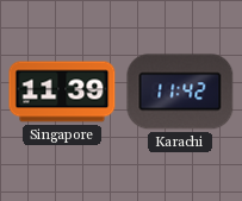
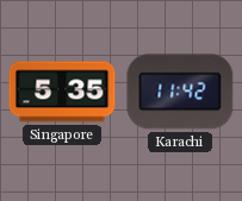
Singapore: 11:39 -> 5:35
